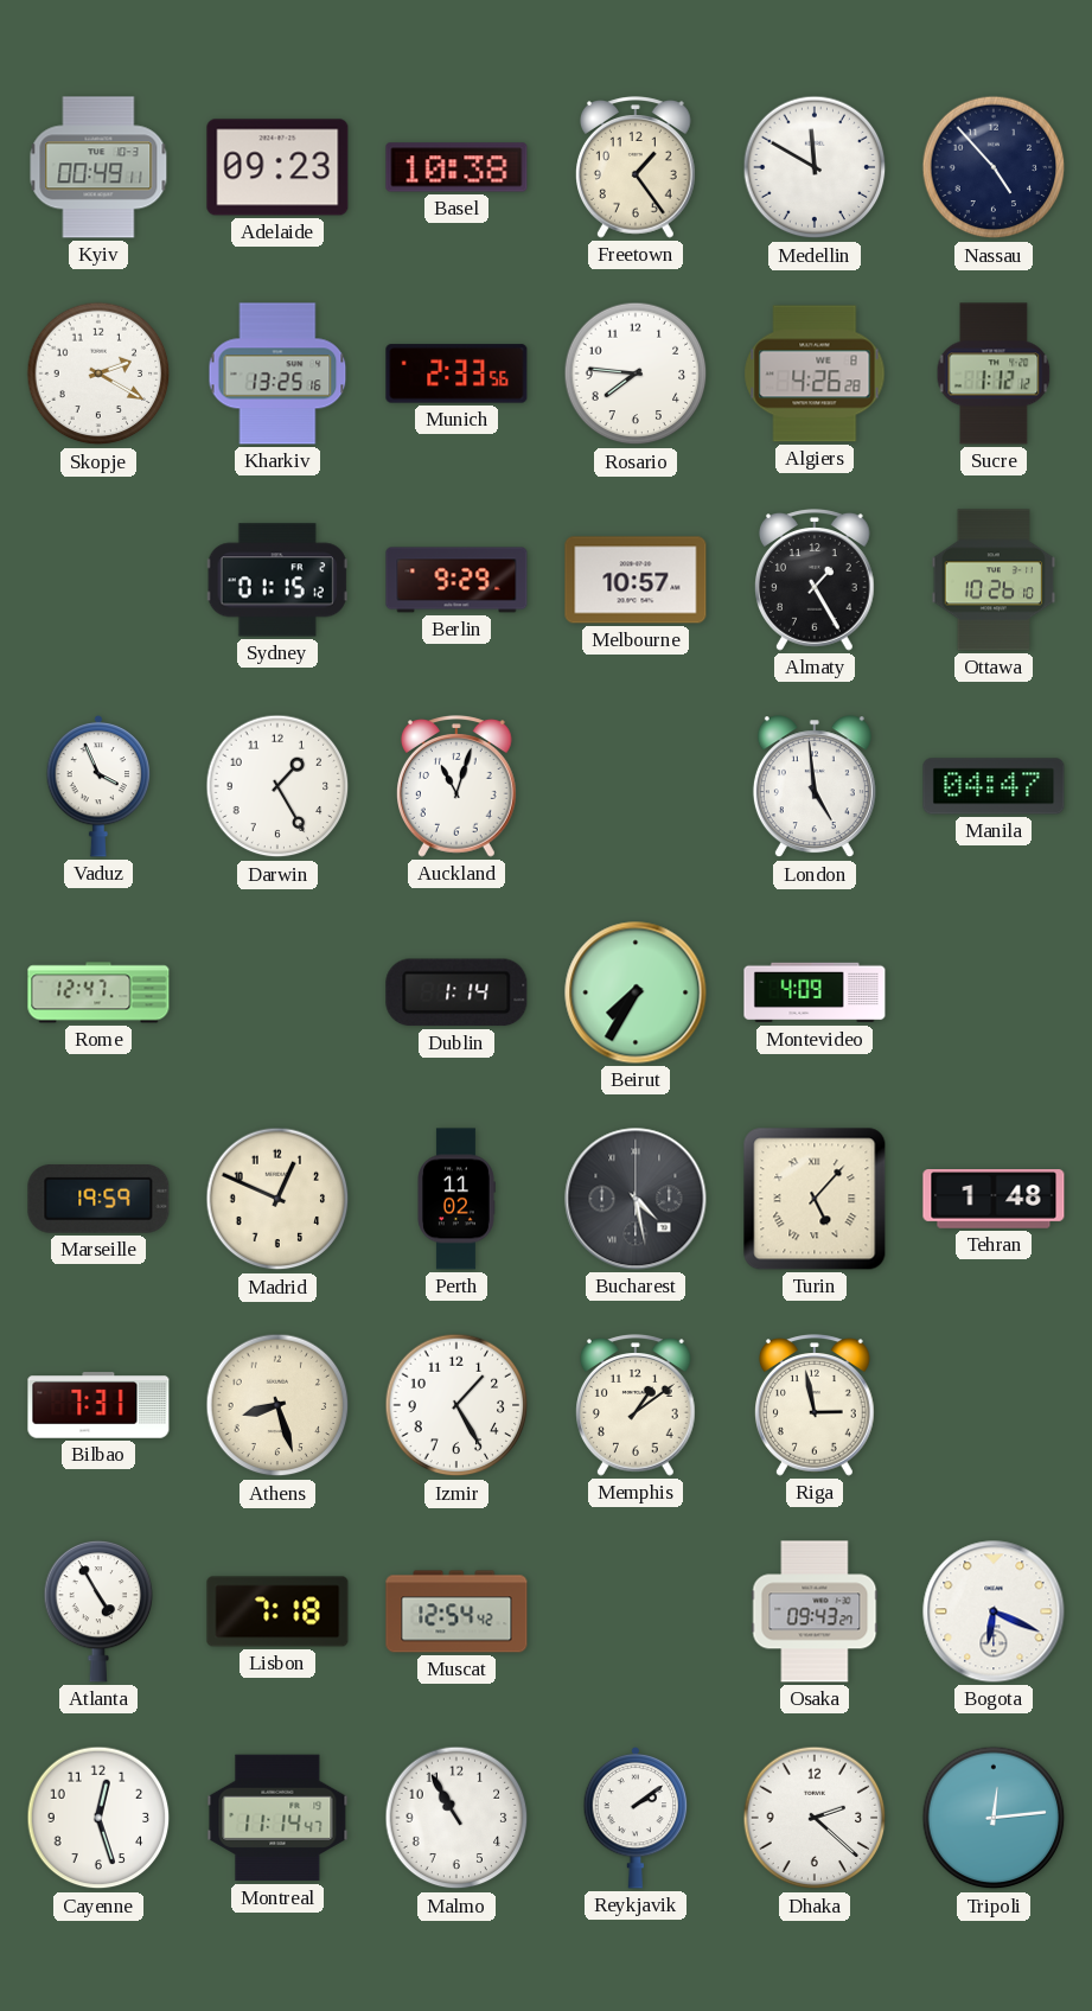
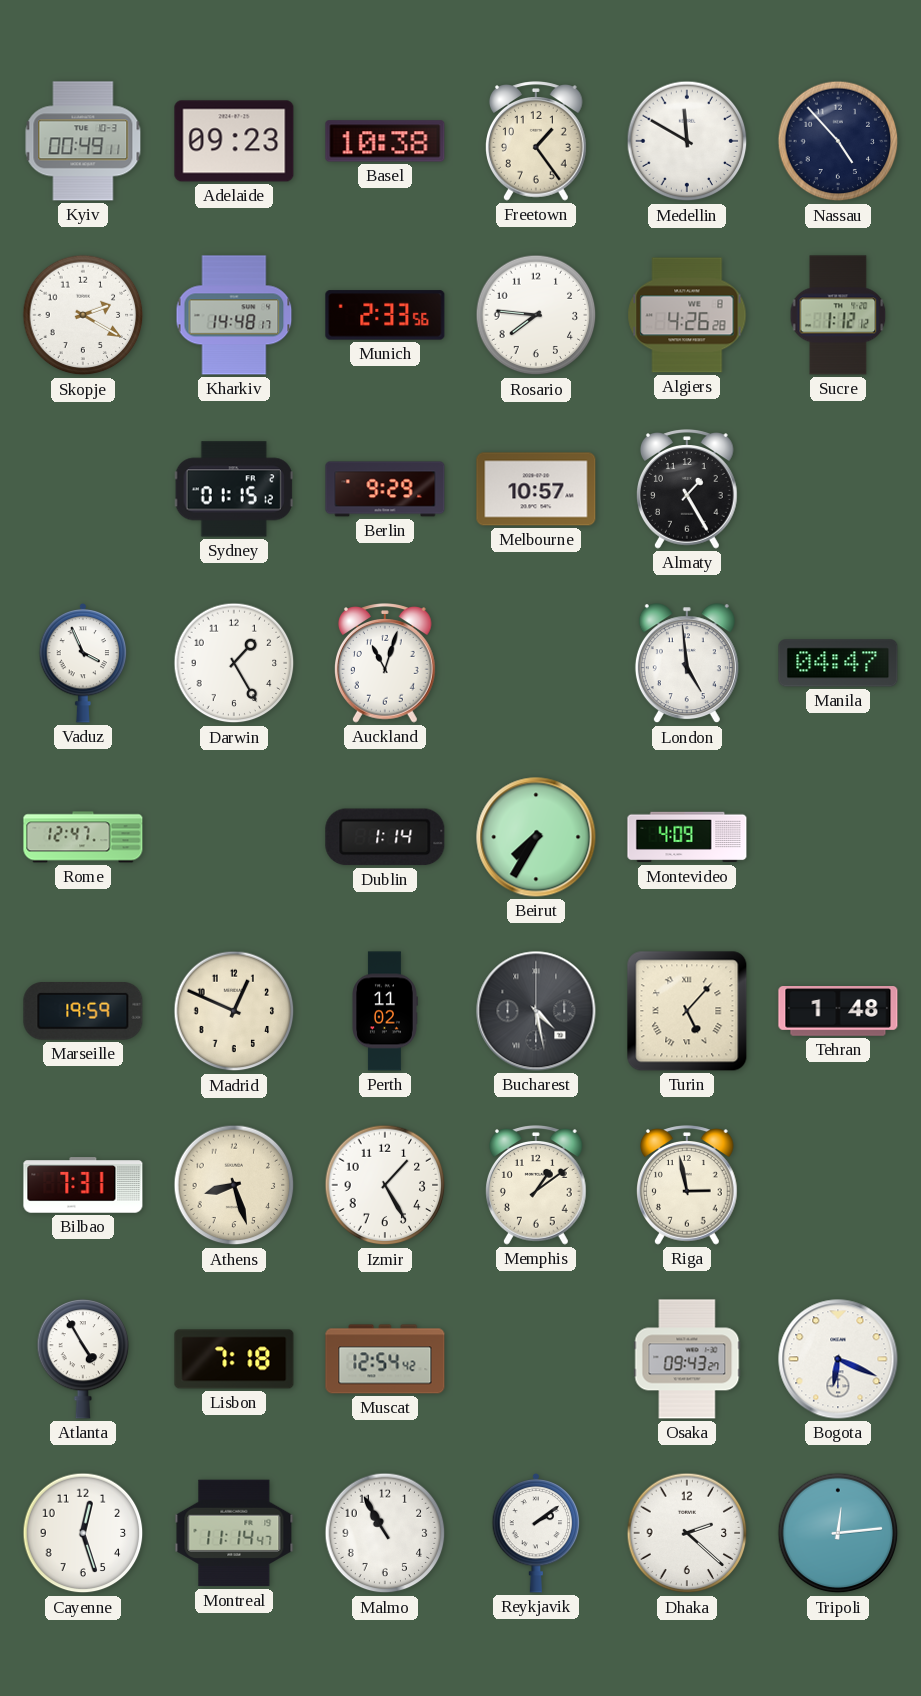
Kharkiv: 13:25 -> 14:48
Ottawa: 10:26 -> none
